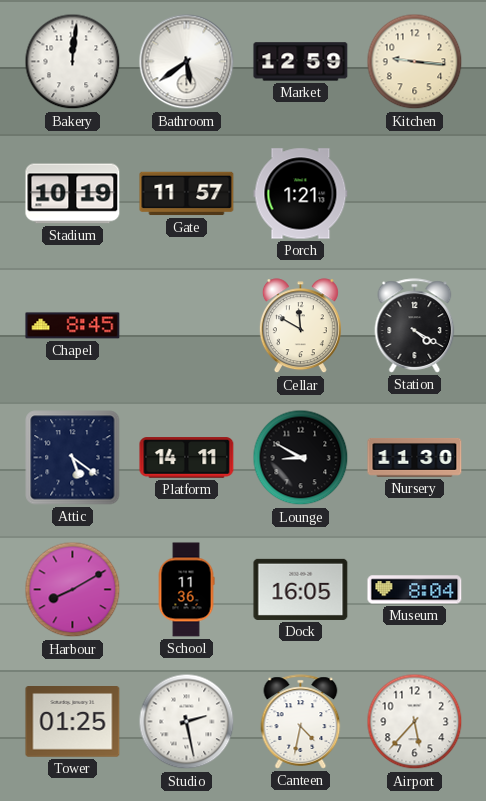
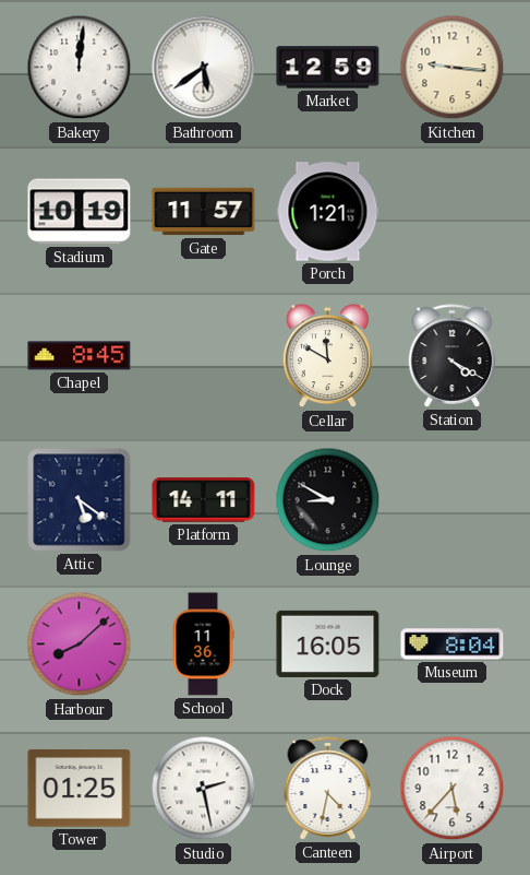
Nursery: 11:30 -> none
Harbour: 8:10 -> 8:08
